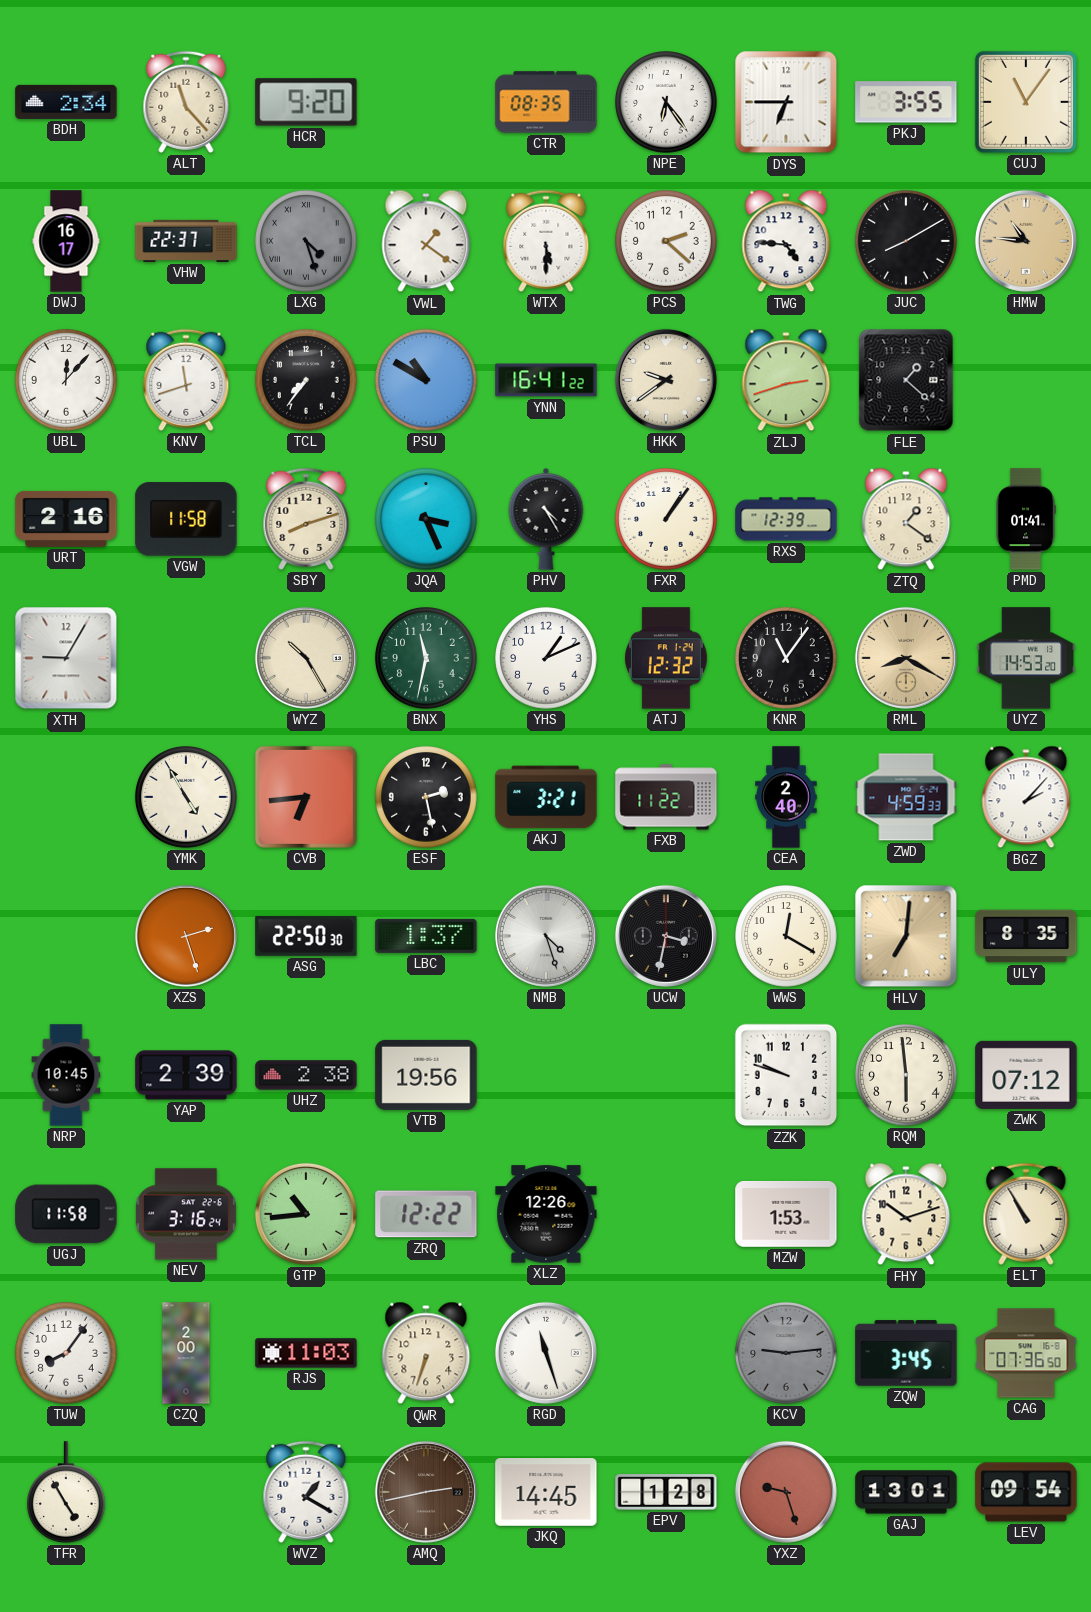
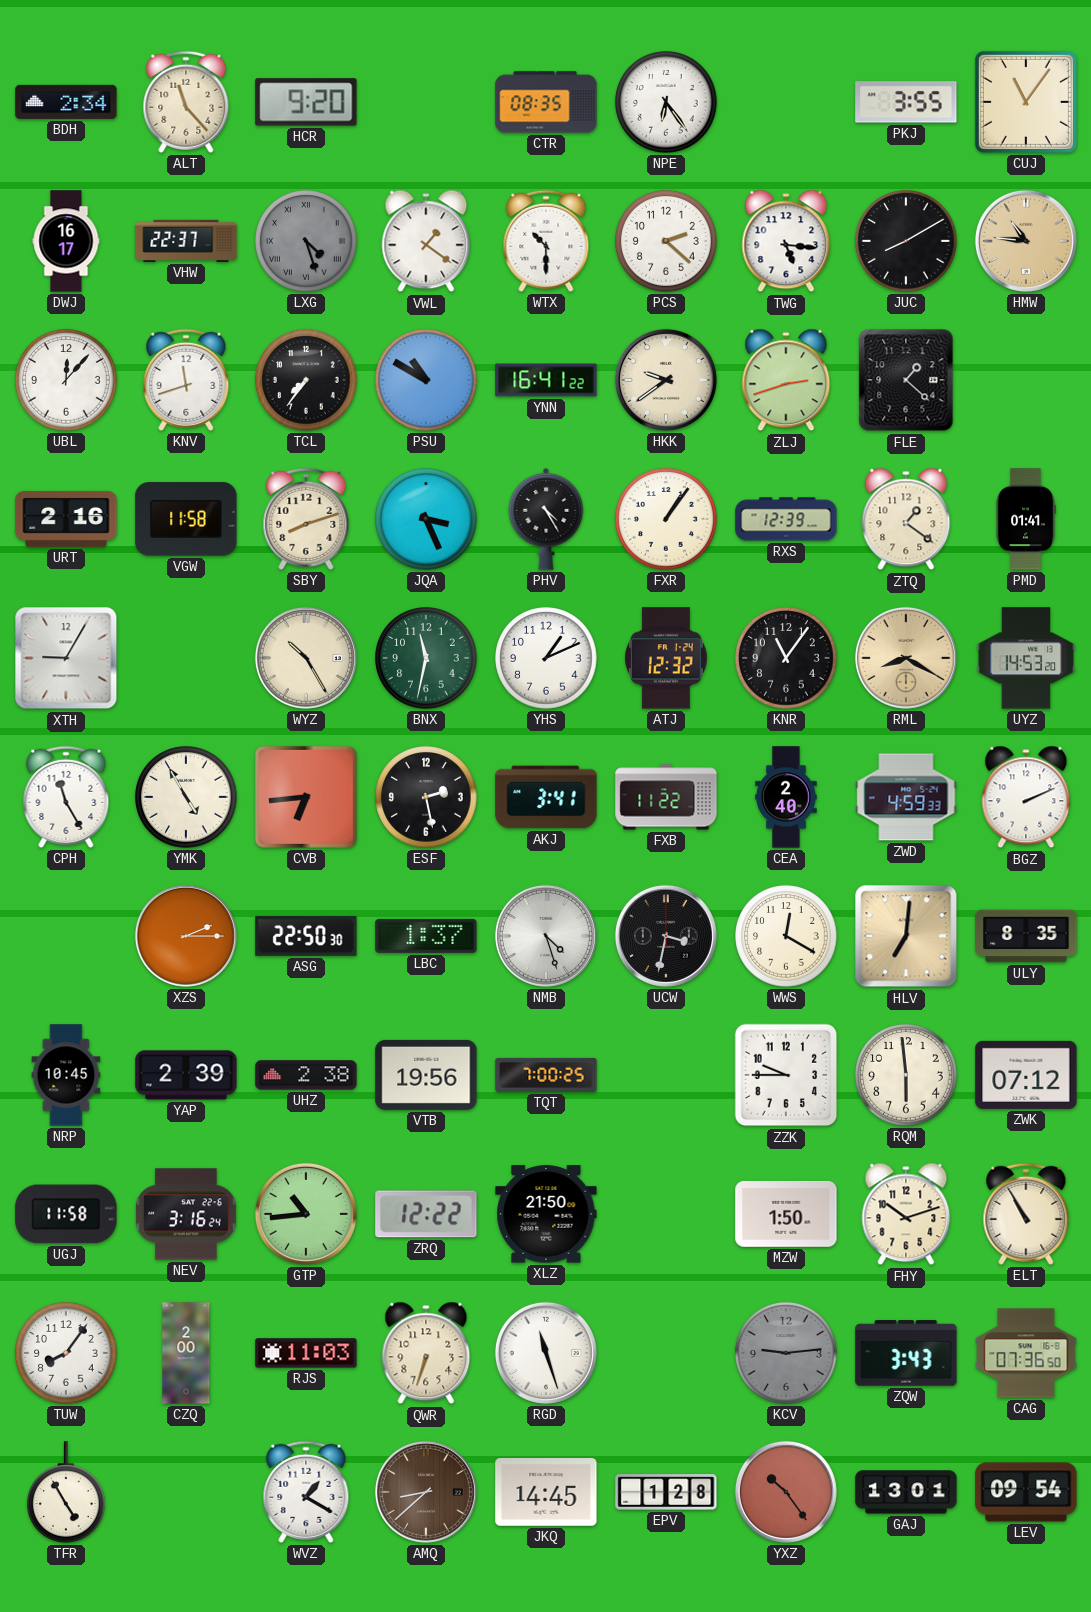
DYS: 6:45 -> none
WTX: 5:30 -> 10:30
TWG: 4:46 -> 5:16
CPH: none -> 11:25
AKJ: 3:21 -> 3:41
BGZ: 2:07 -> 2:11
XZS: 2:27 -> 2:15
TQT: none -> 7:00
ZZK: 9:48 -> 9:45
XLZ: 12:26 -> 21:50
MZW: 1:53 -> 1:50
ZQW: 3:45 -> 3:43
AMQ: 2:43 -> 8:38
YXZ: 9:27 -> 10:24
